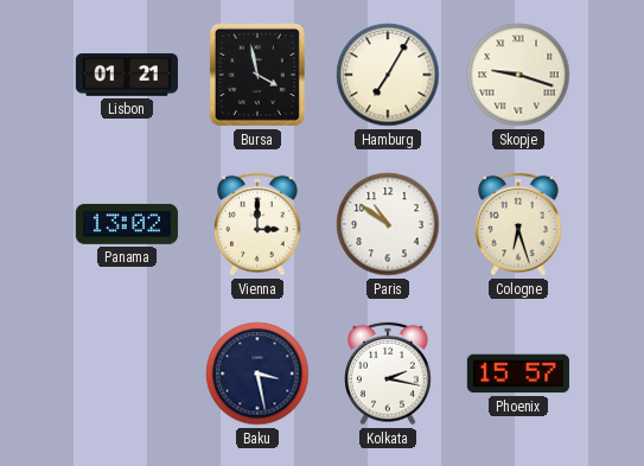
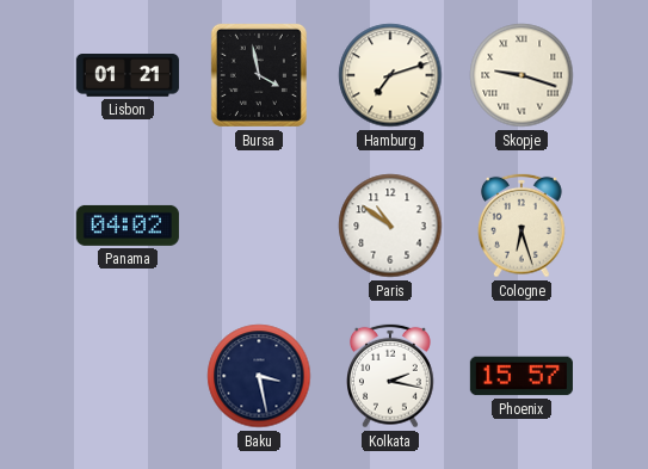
Hamburg: 7:05 -> 7:12
Panama: 13:02 -> 04:02
Vienna: 3:00 -> none
